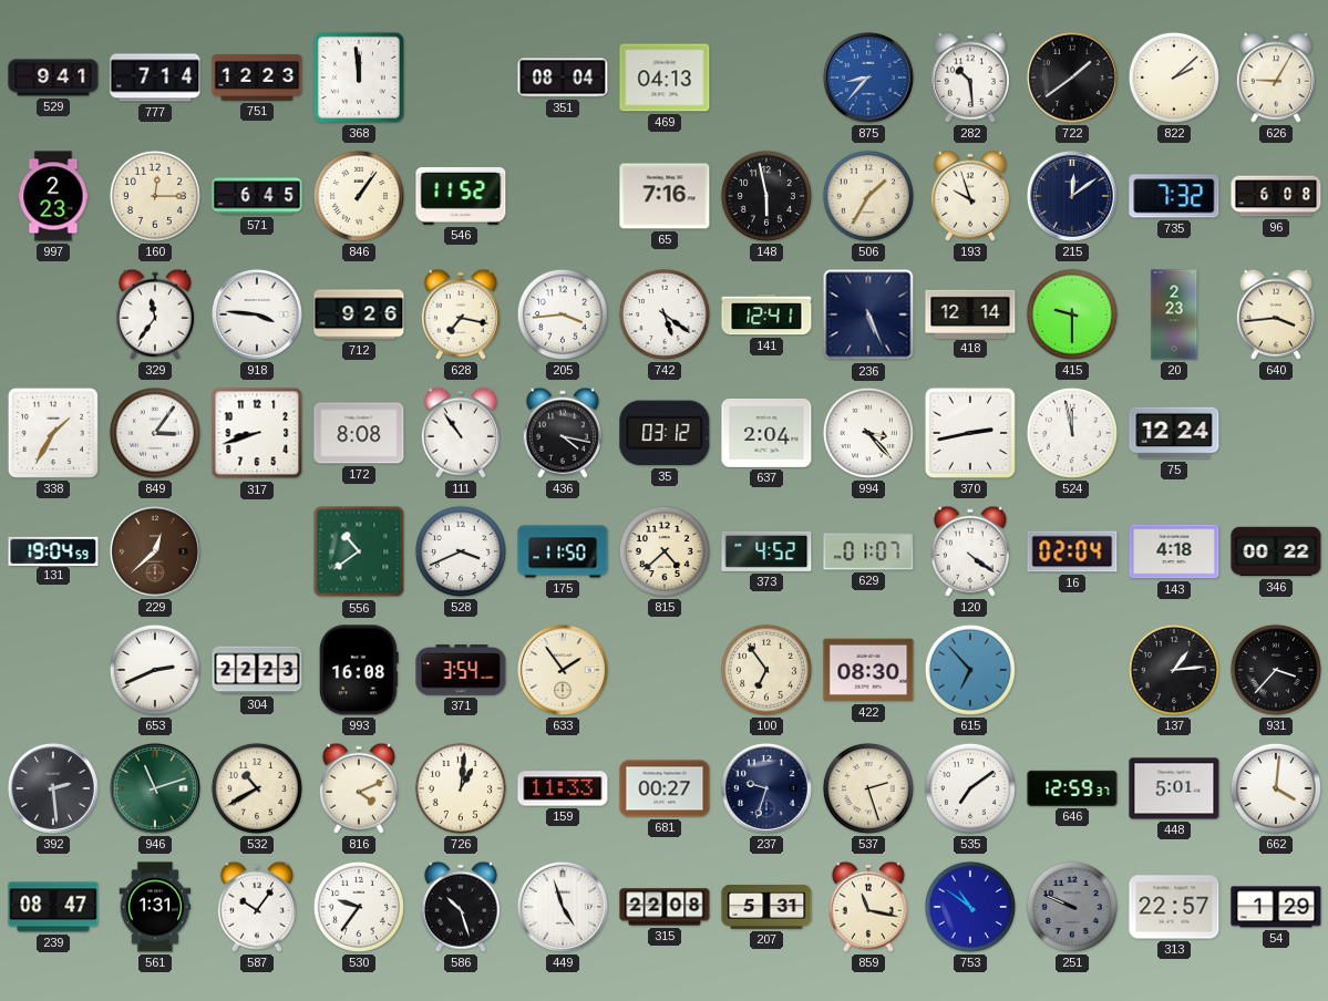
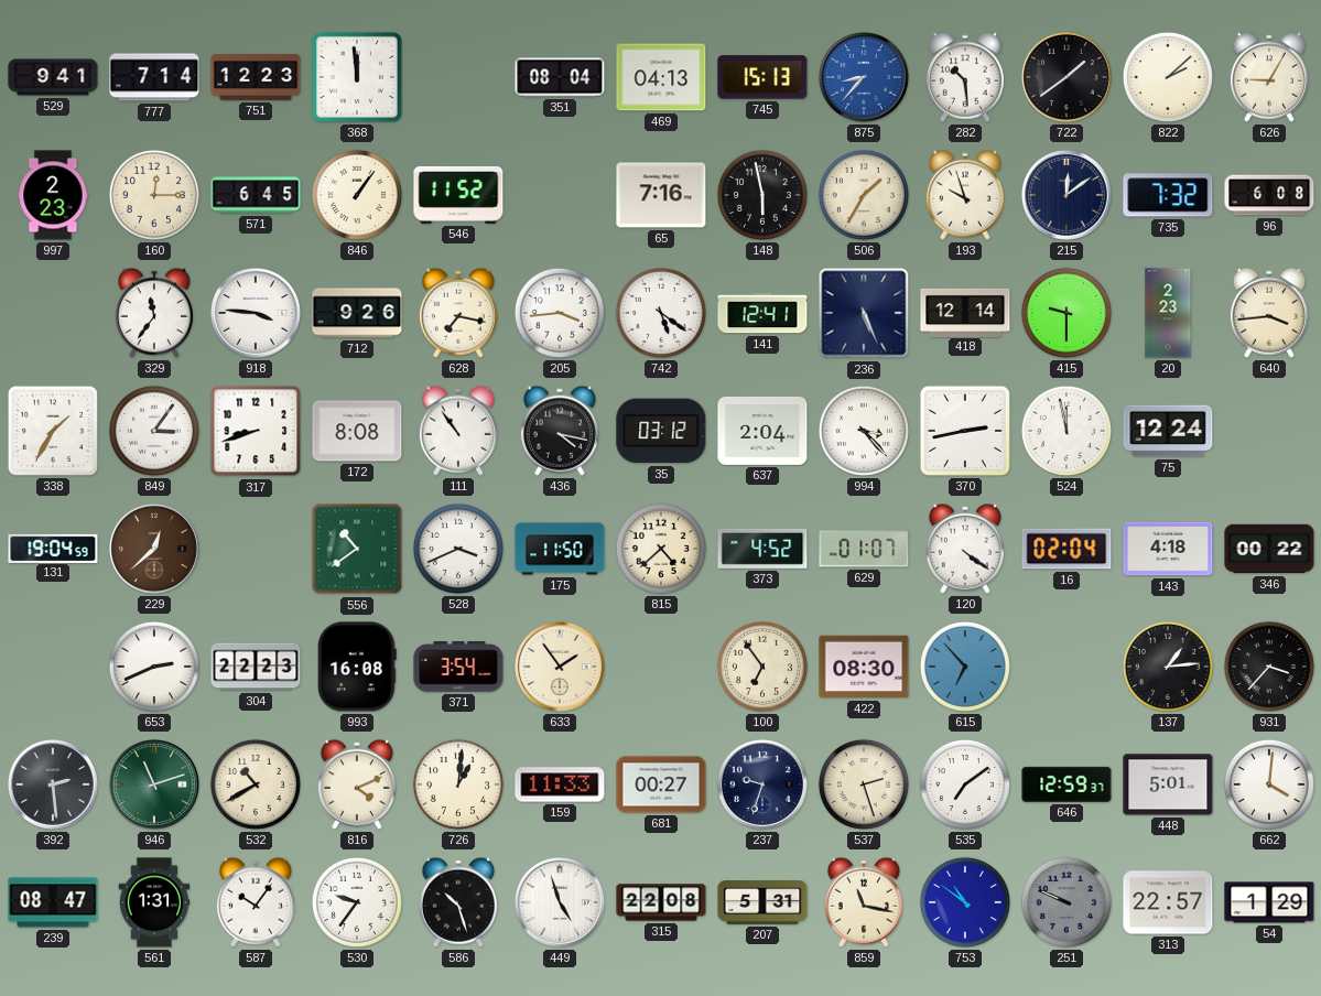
745: none -> 15:13
